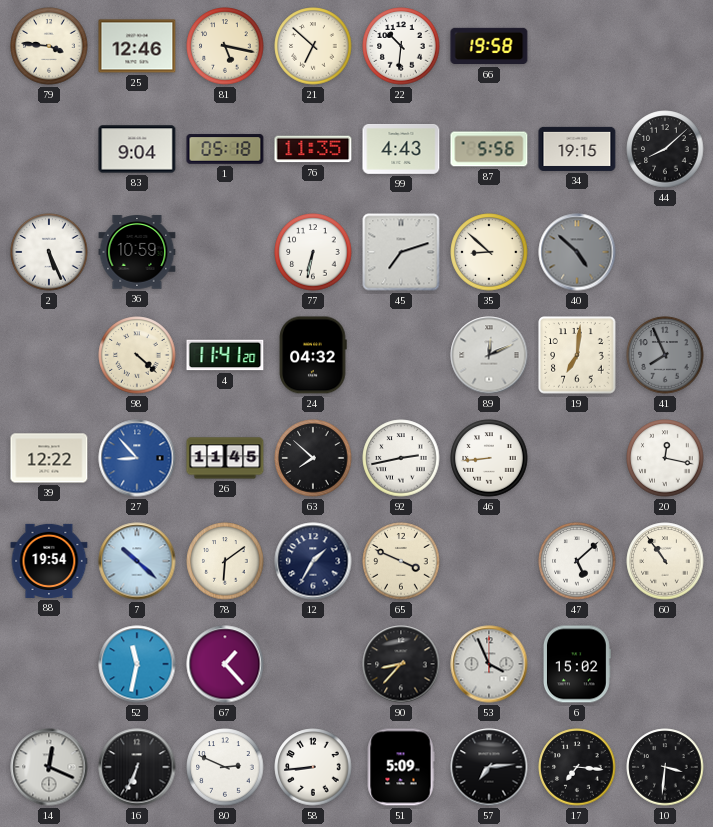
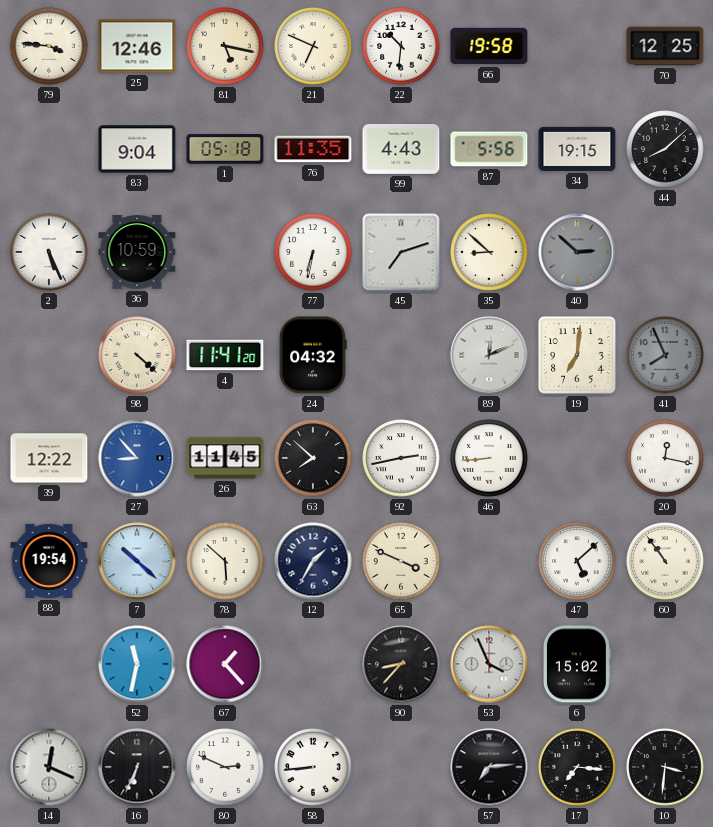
21: 6:52 -> 6:49
70: none -> 12:25
40: 4:52 -> 2:52
78: 6:09 -> 5:52
51: 5:09 -> none
